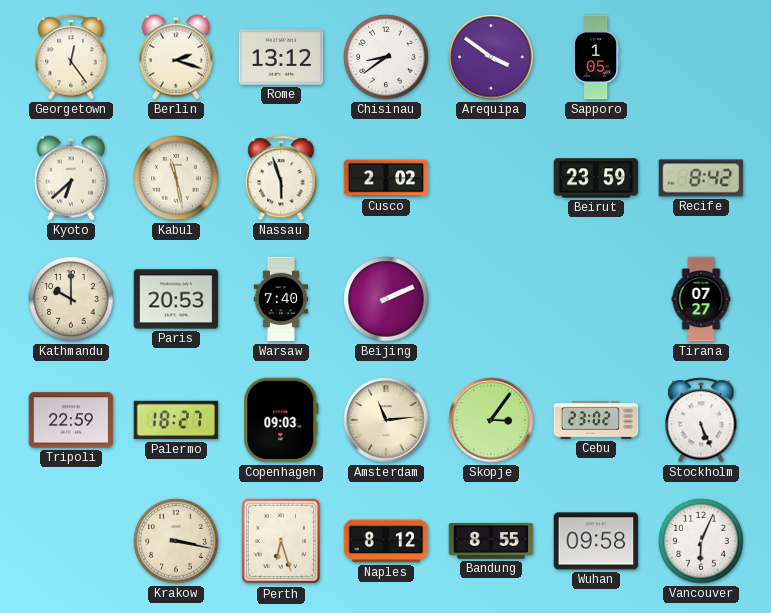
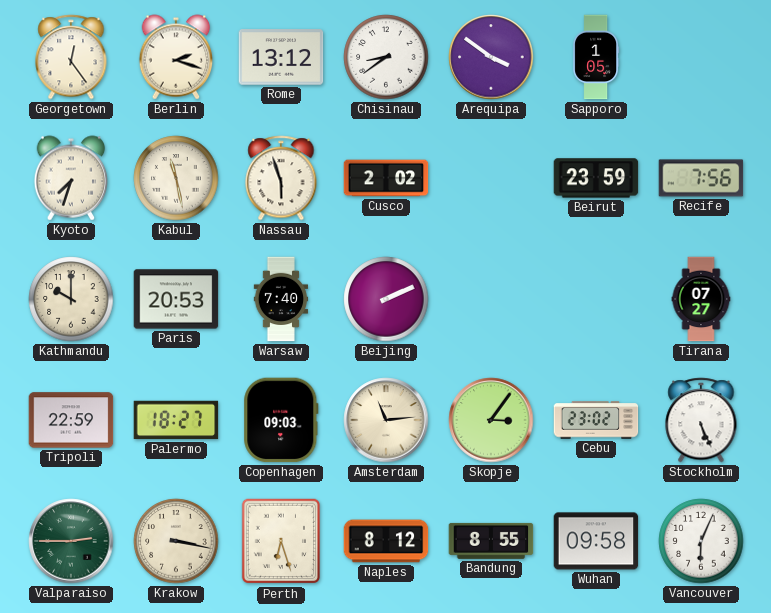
Kyoto: 6:38 -> 7:33
Recife: 8:42 -> 7:56
Valparaiso: none -> 2:45
